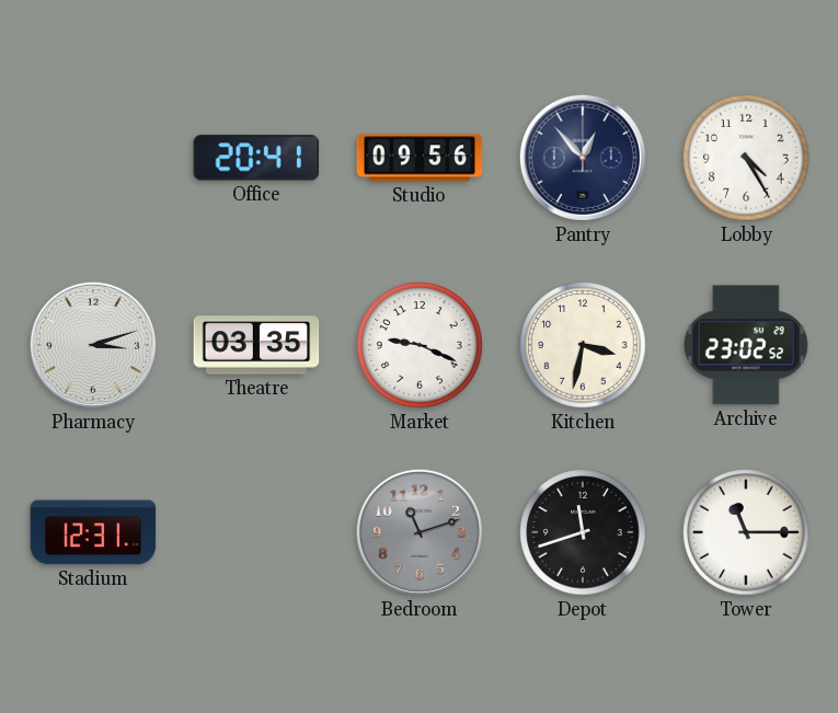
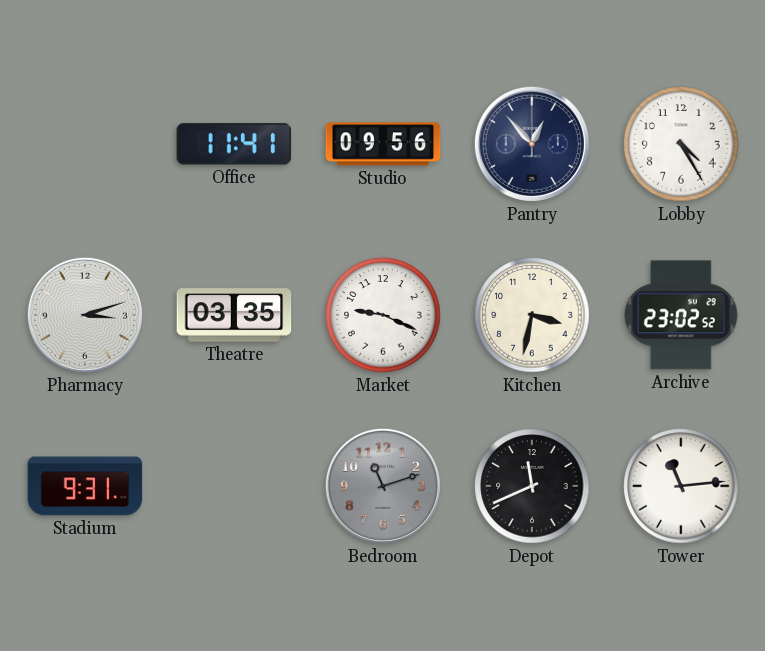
Office: 20:41 -> 11:41
Stadium: 12:31 -> 9:31
Depot: 11:42 -> 11:41
Tower: 11:15 -> 11:14
